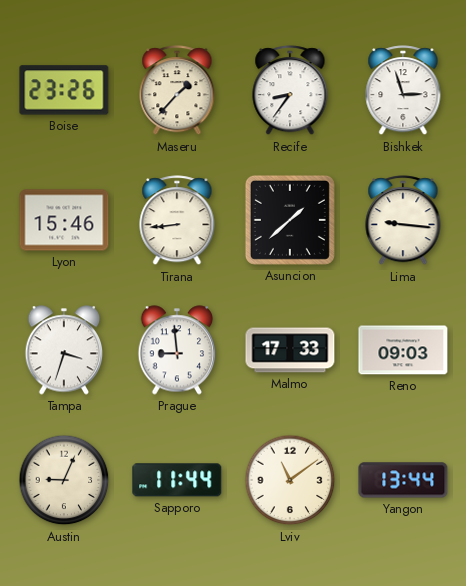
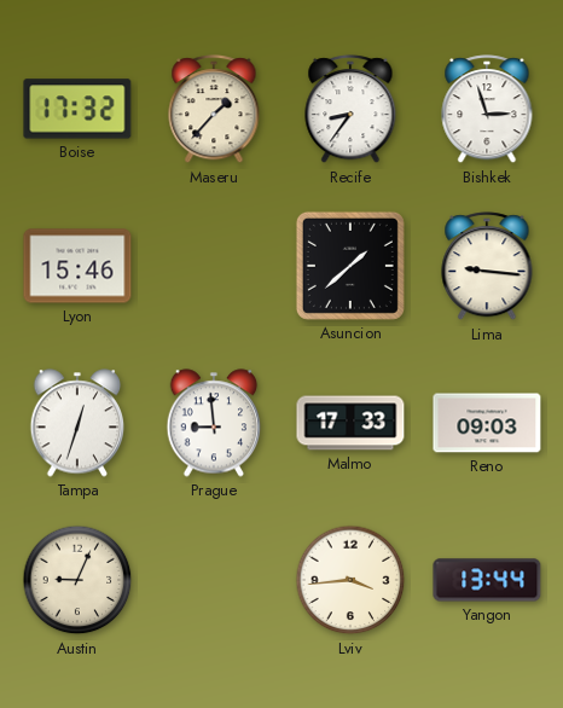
Boise: 23:26 -> 17:32
Tirana: 8:44 -> none
Tampa: 3:33 -> 12:33
Sapporo: 11:44 -> none
Lviv: 11:09 -> 3:44
